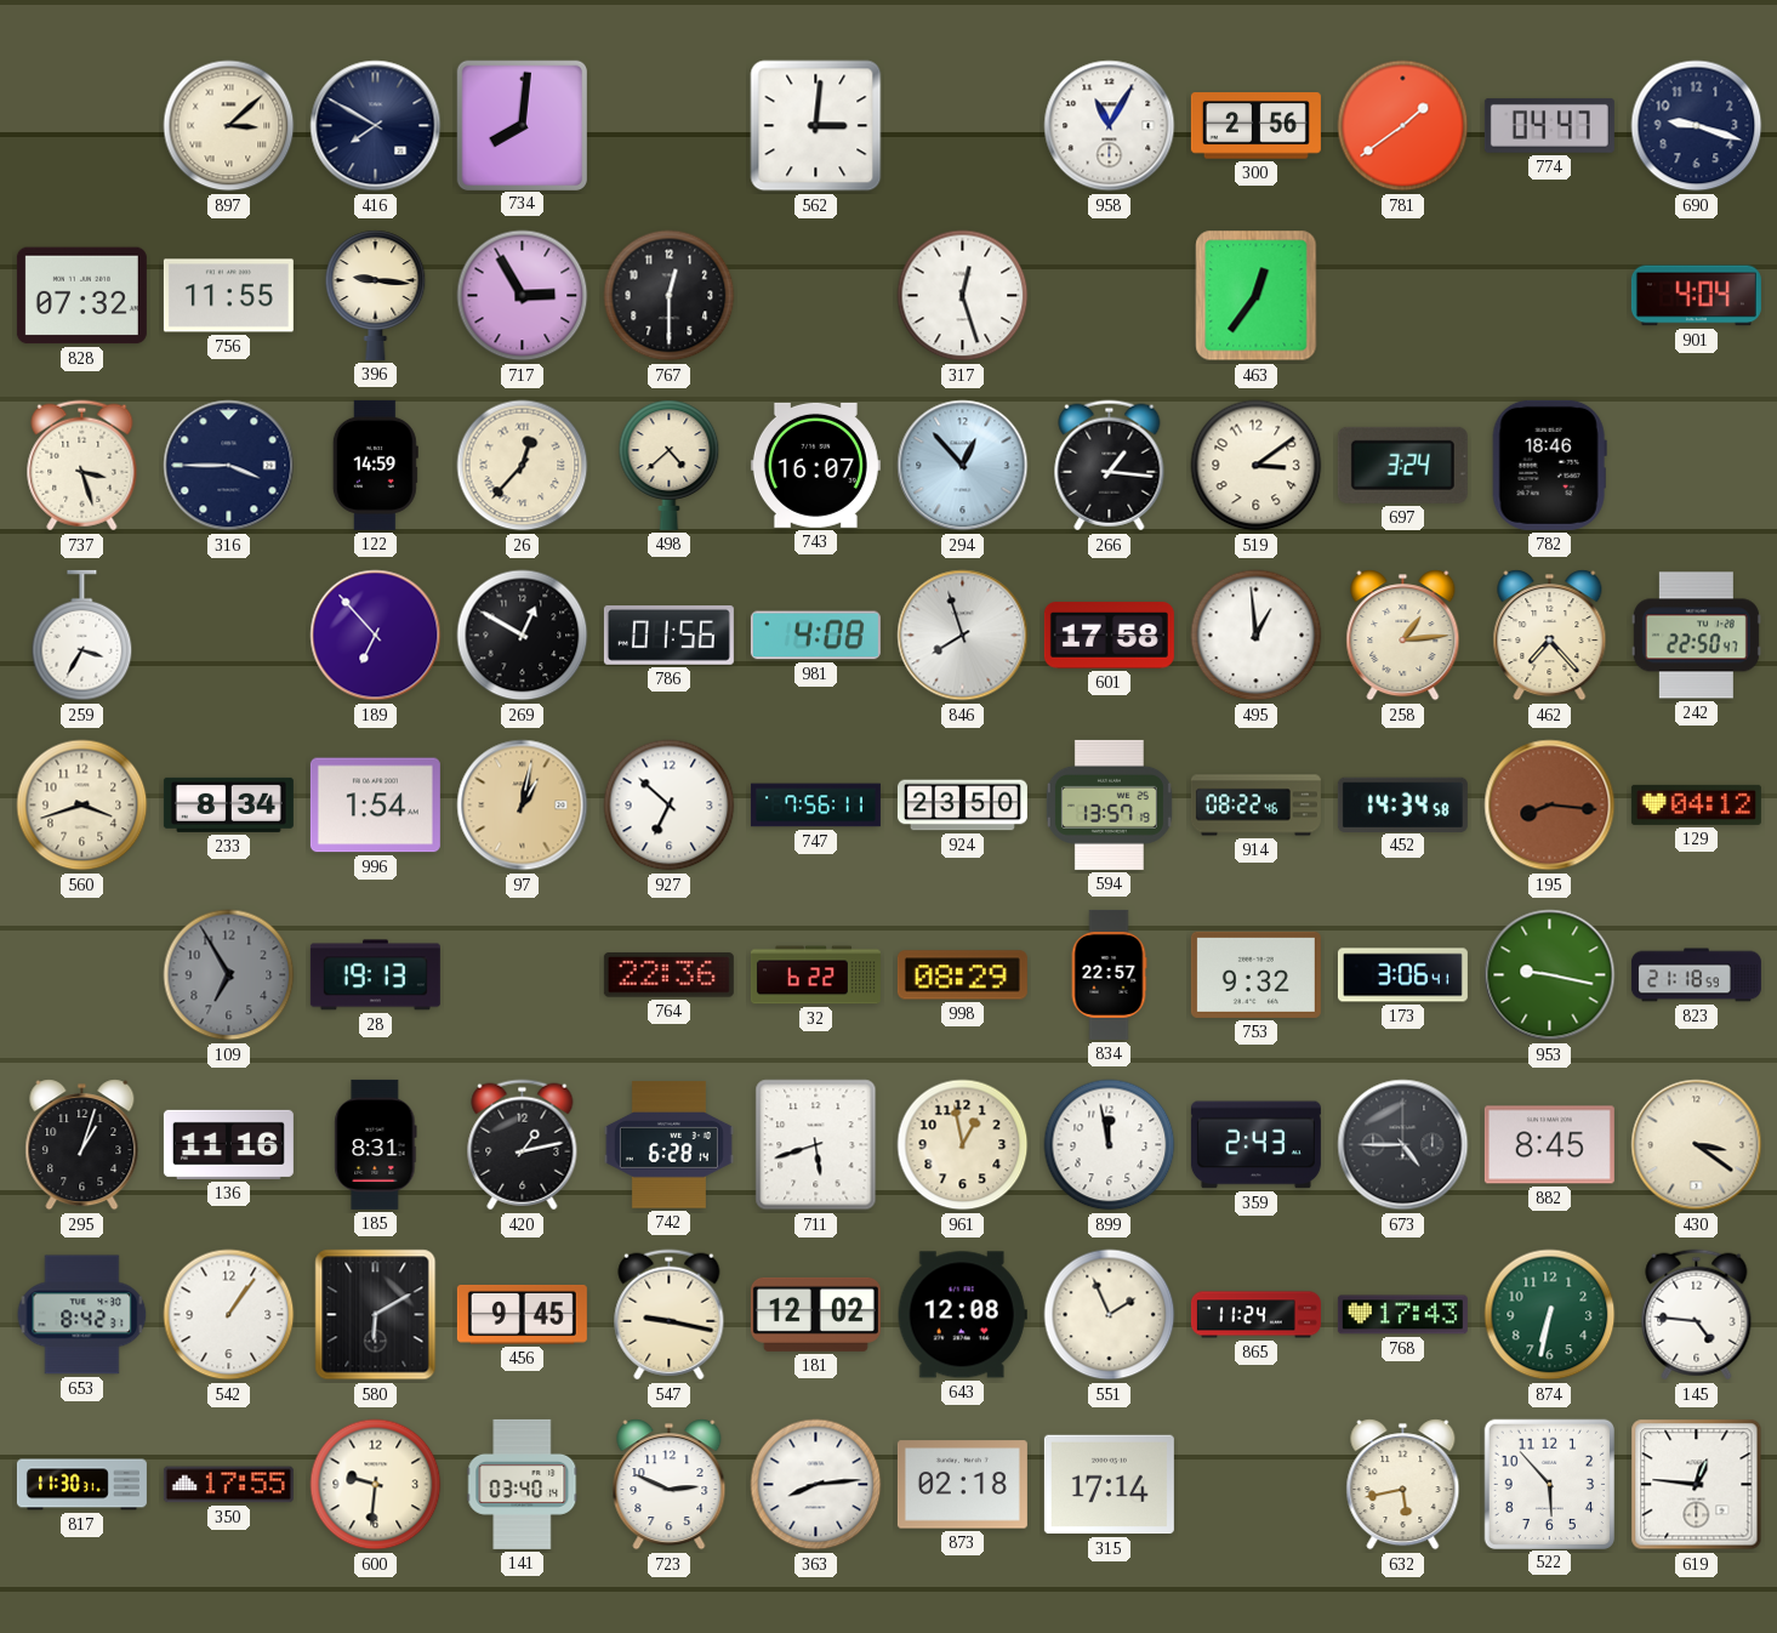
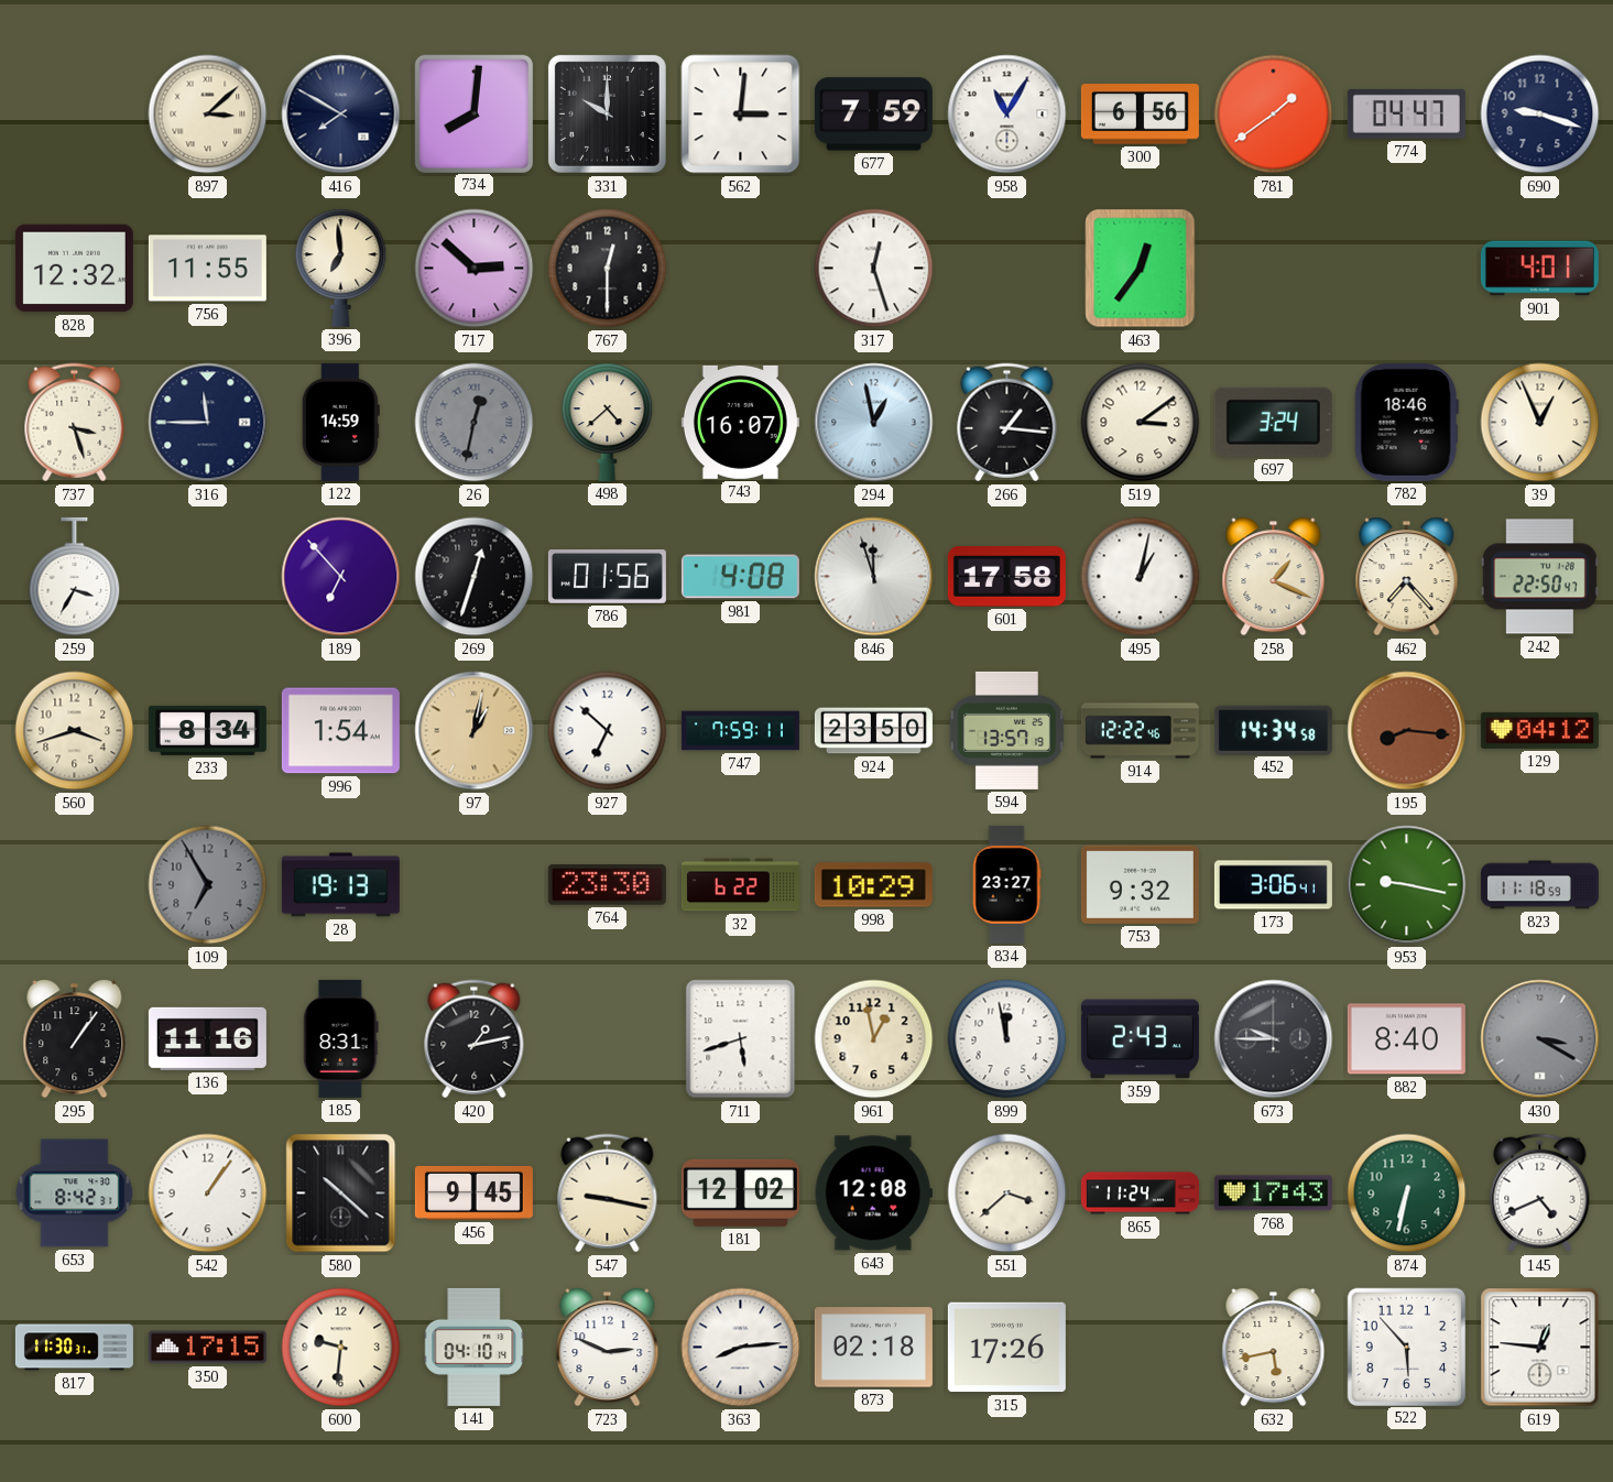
331: none -> 10:00
677: none -> 7:59
300: 2:56 -> 6:56
828: 07:32 -> 12:32
396: 9:16 -> 6:59
717: 2:55 -> 2:52
901: 4:04 -> 4:01
316: 3:45 -> 11:45
26: 12:37 -> 12:32
26 dial: cream -> grey
294: 12:53 -> 12:58
39: none -> 12:56
269: 12:50 -> 12:33
846: 7:57 -> 11:57
495: 12:59 -> 1:02
258: 1:14 -> 1:19
747: 7:56 -> 7:59
914: 08:22 -> 12:22
764: 22:36 -> 23:30
998: 08:29 -> 10:29
834: 22:57 -> 23:27
823: 21:18 -> 11:18
295: 1:03 -> 1:06
742: 6:28 -> none
673: 4:45 -> 9:45
882: 8:45 -> 8:40
430: 3:21 -> 3:20
430 dial: cream -> grey
580: 6:10 -> 10:22
551: 1:56 -> 3:38
145: 4:46 -> 4:41
350: 17:55 -> 17:15
141: 03:40 -> 04:10
315: 17:14 -> 17:26
